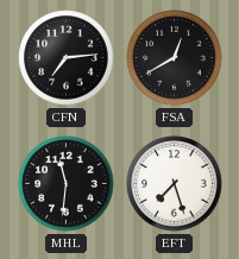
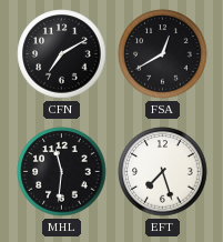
CFN: 7:14 -> 7:10
